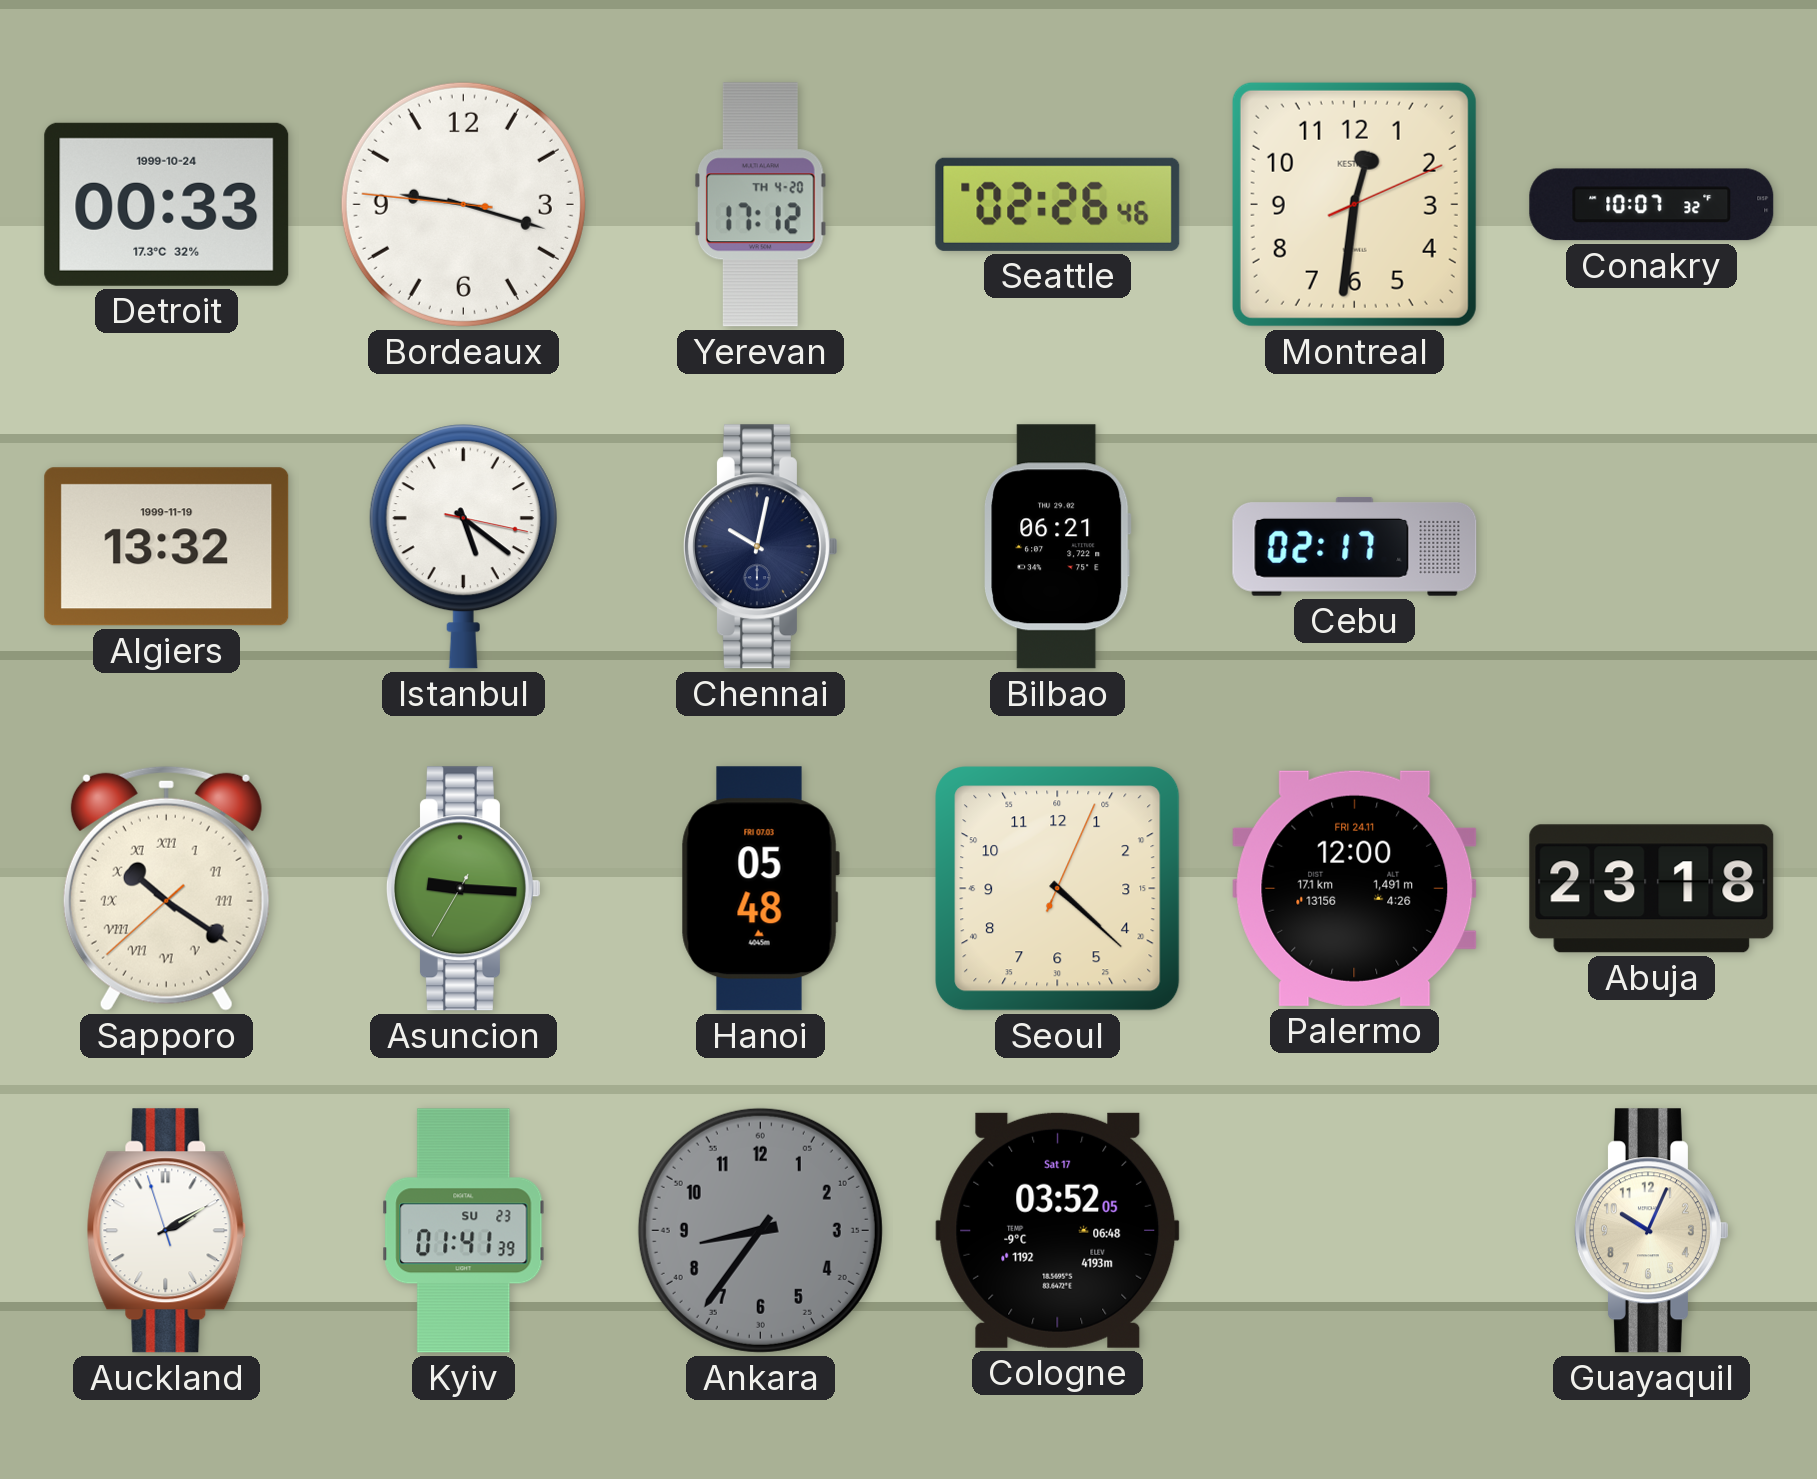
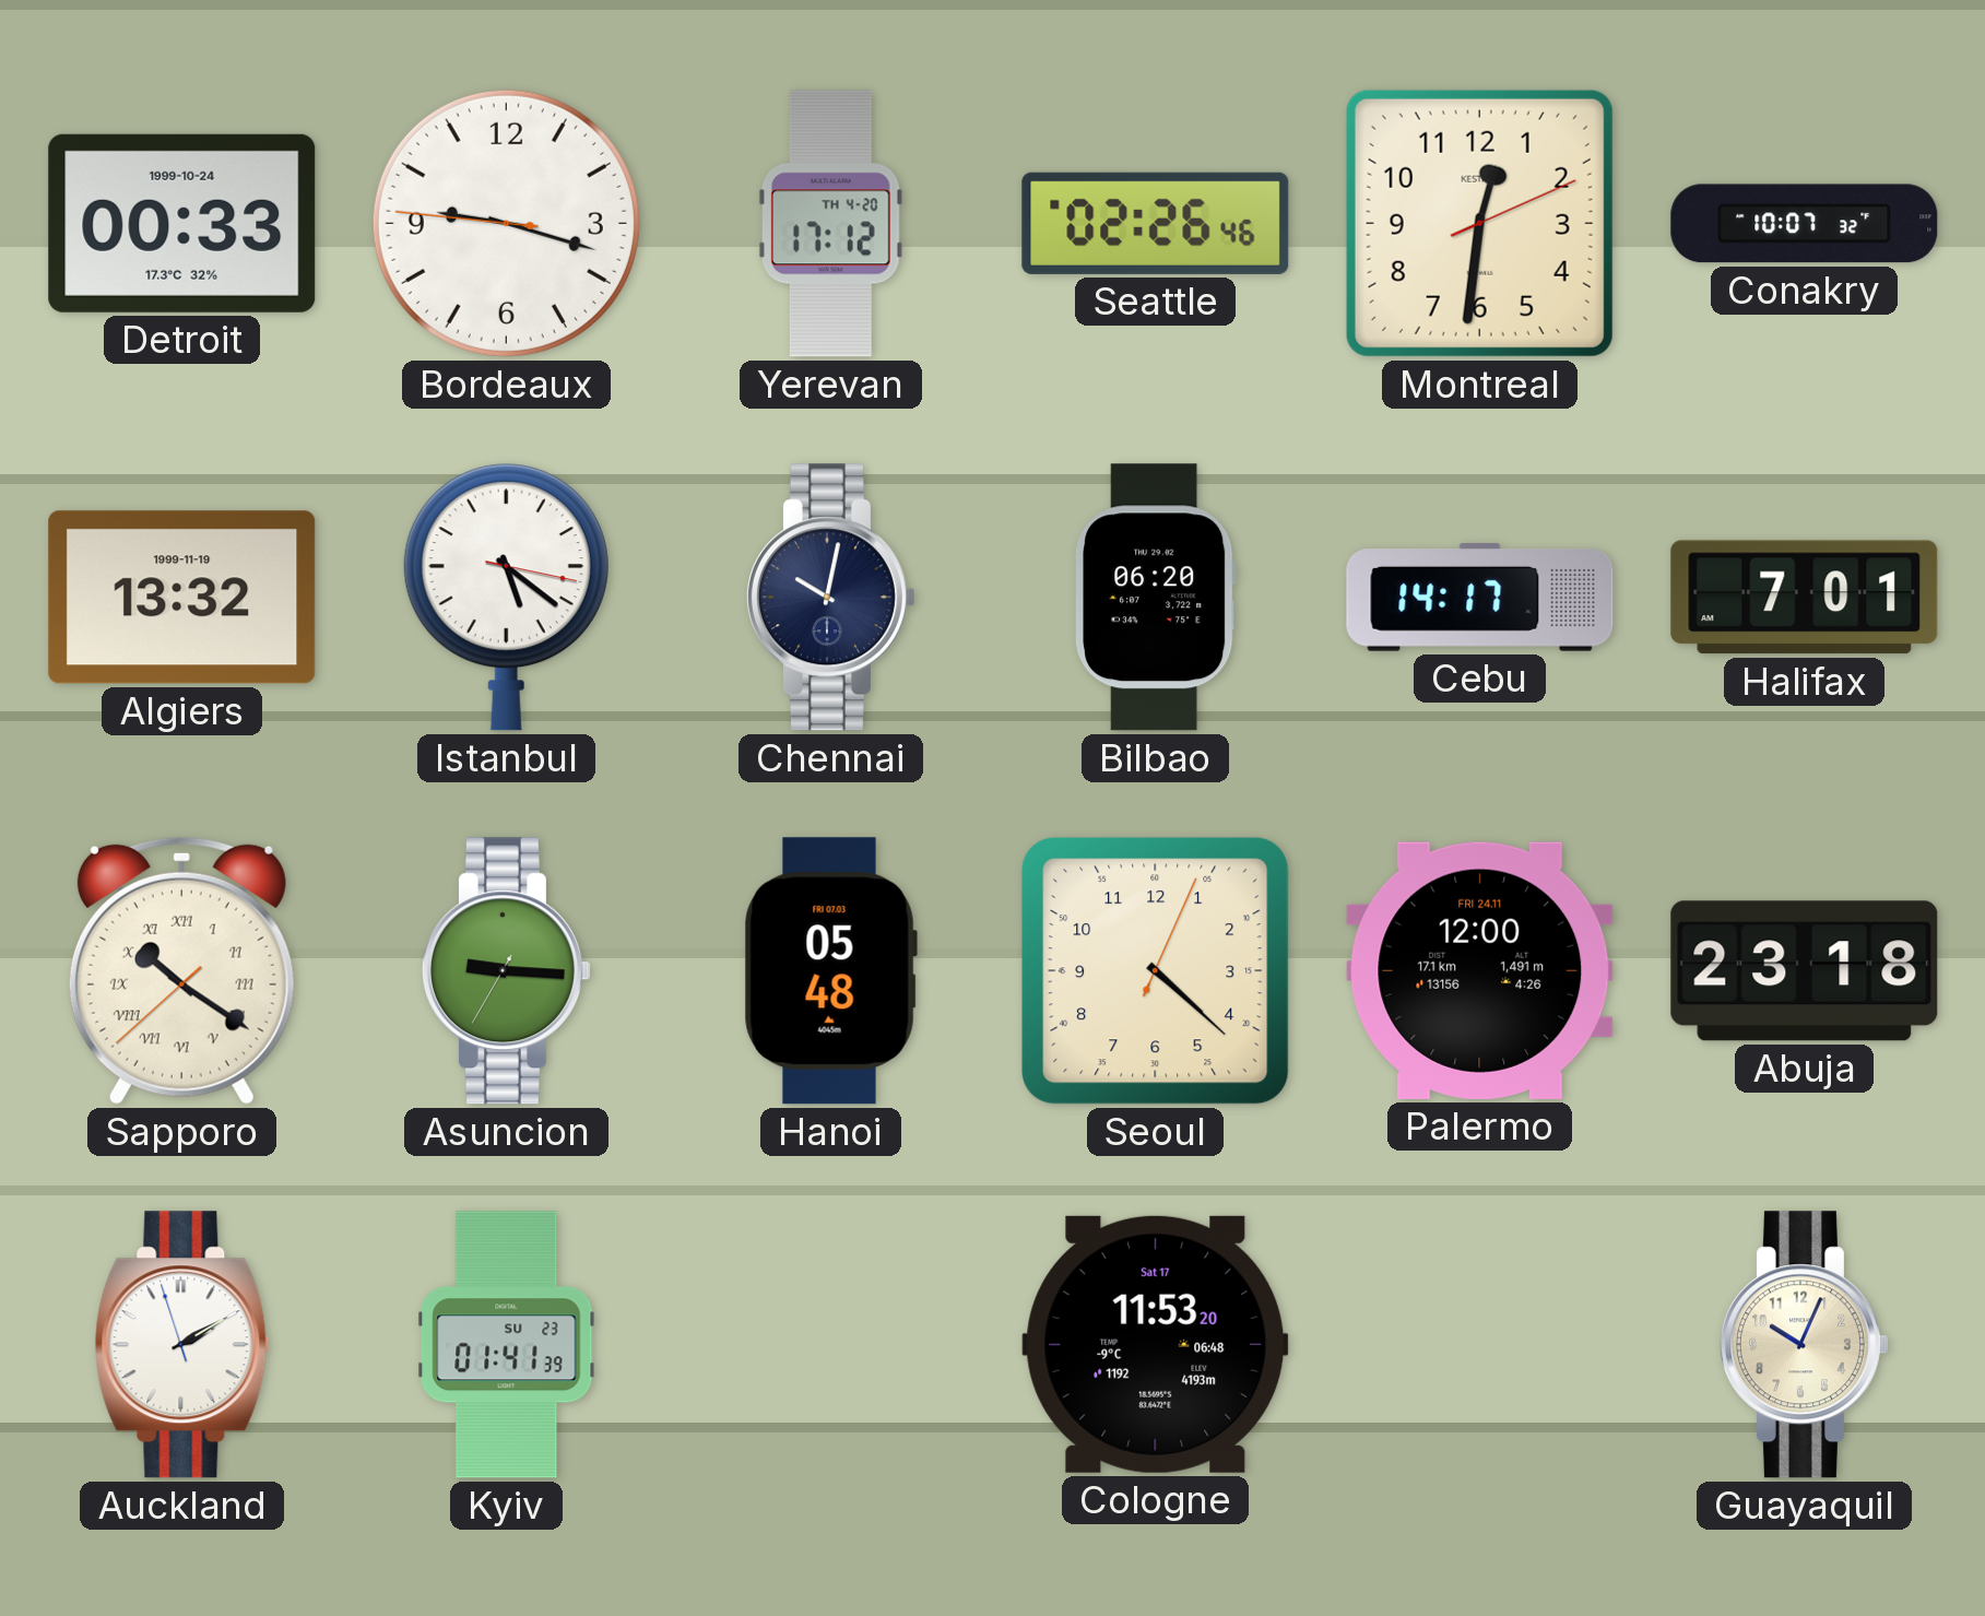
Bilbao: 06:21 -> 06:20
Cebu: 02:17 -> 14:17
Halifax: none -> 7:01
Ankara: 8:36 -> none
Cologne: 03:52 -> 11:53
